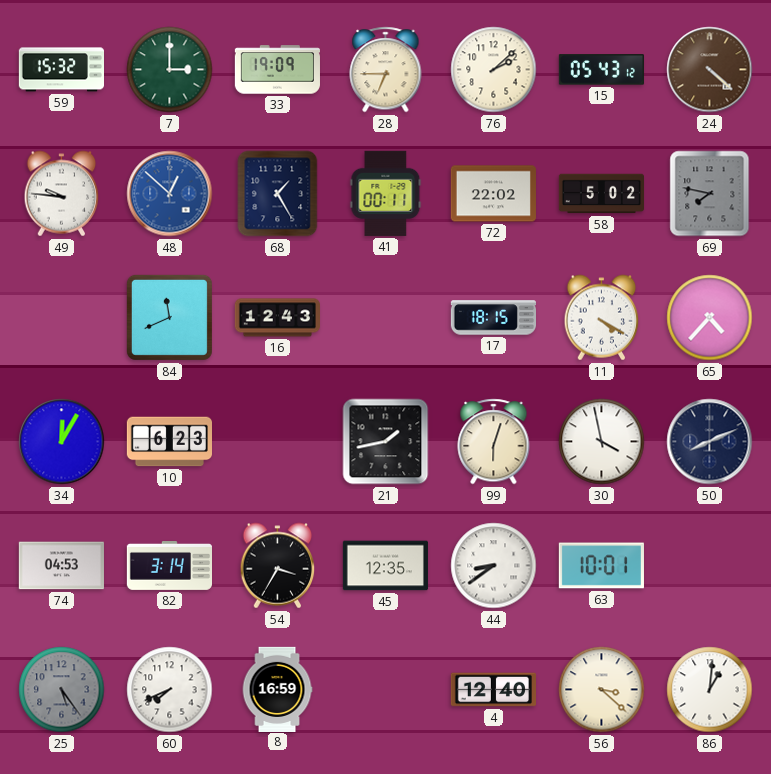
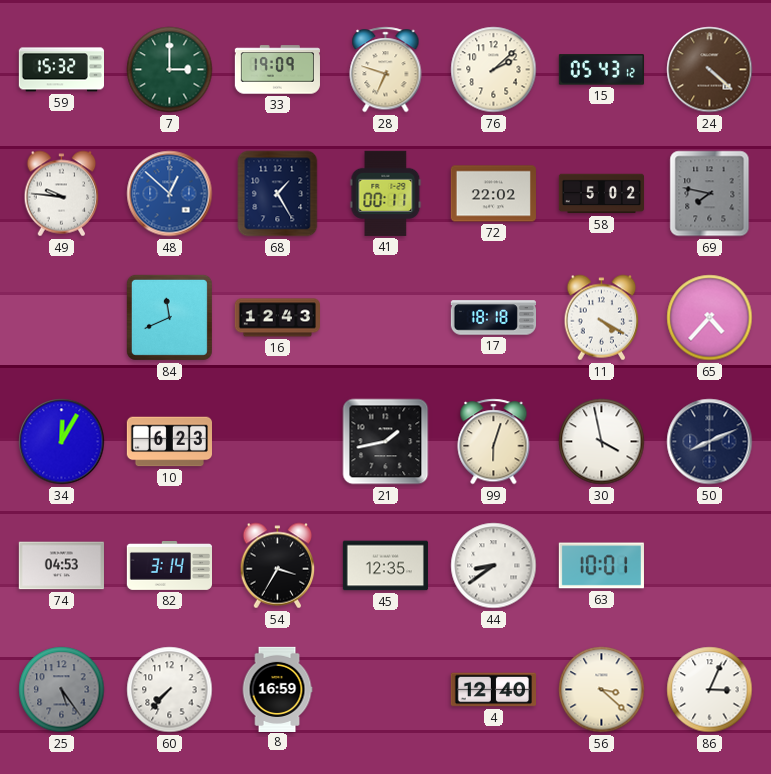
28: 6:45 -> 6:48
17: 18:15 -> 18:18
60: 7:41 -> 7:37
86: 1:01 -> 3:04
